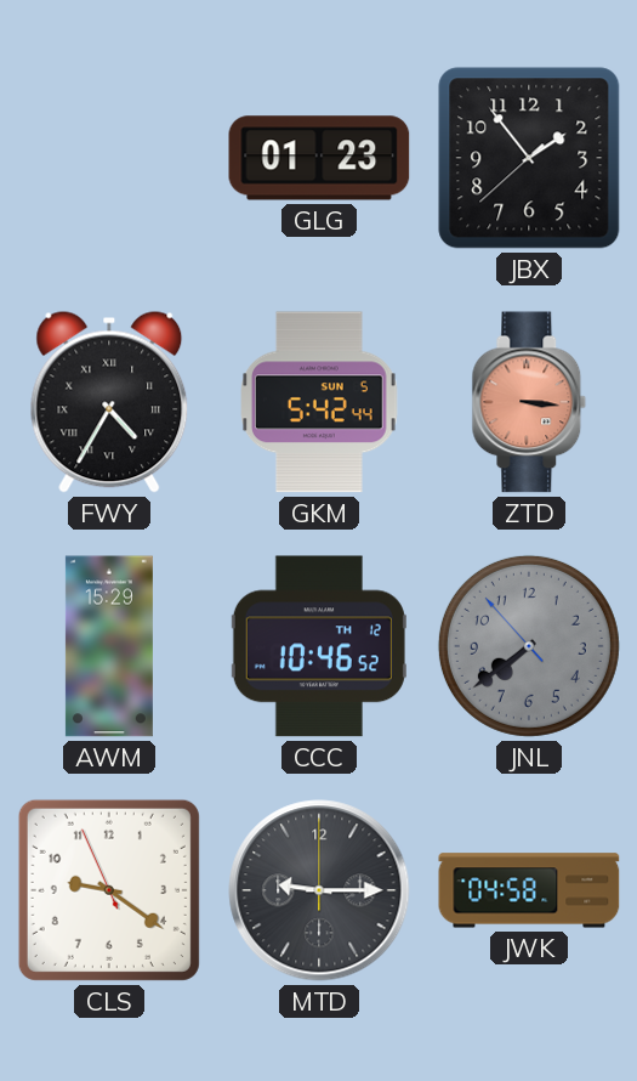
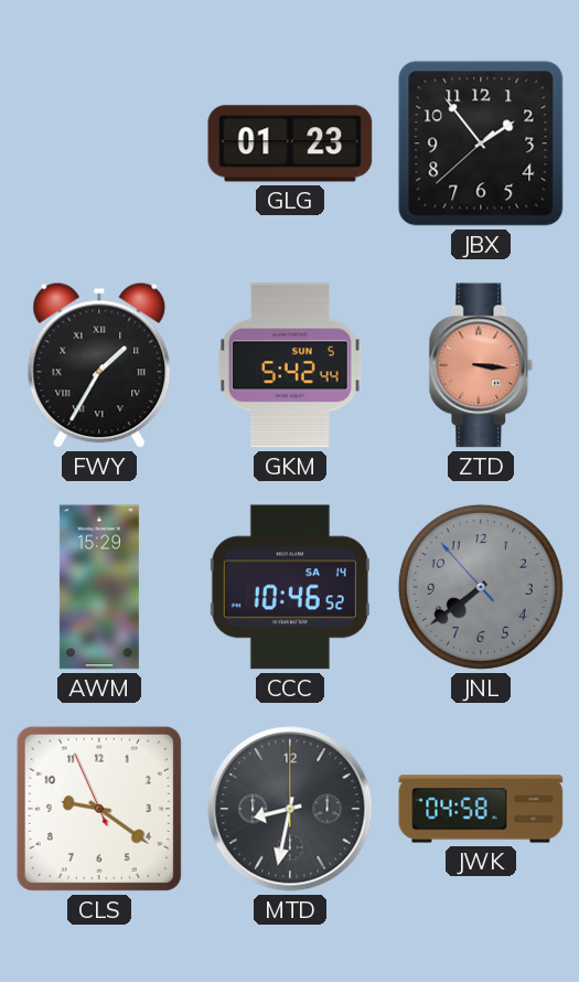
FWY: 4:35 -> 1:35
CCC date: TH 12 -> SA 14
MTD: 9:15 -> 8:32
